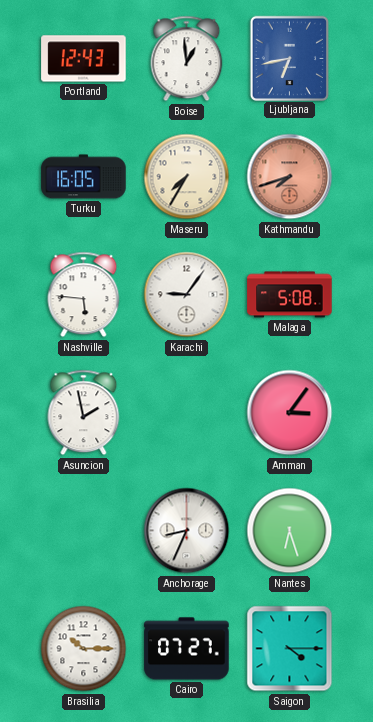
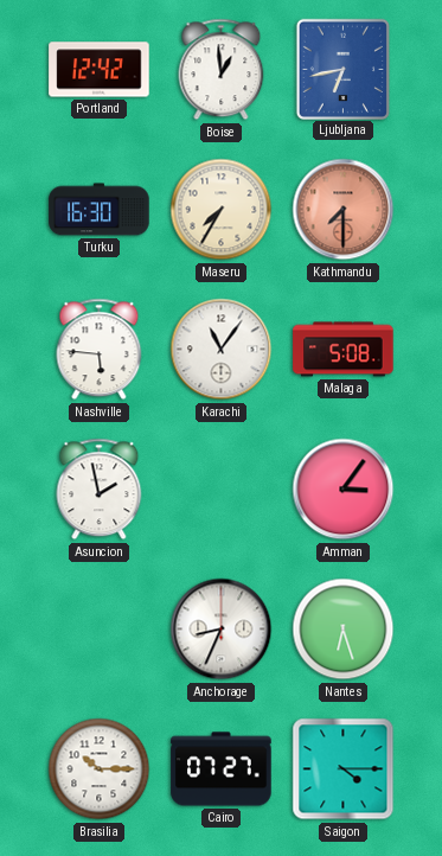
Portland: 12:43 -> 12:42
Turku: 16:05 -> 16:30
Kathmandu: 7:42 -> 7:30
Karachi: 9:06 -> 11:06
